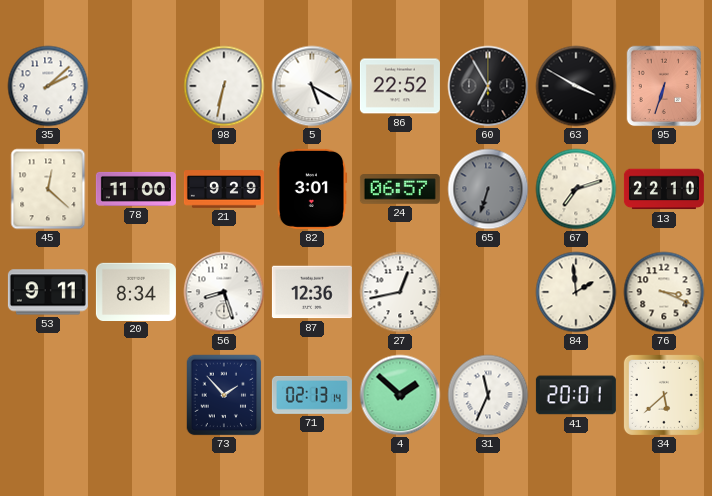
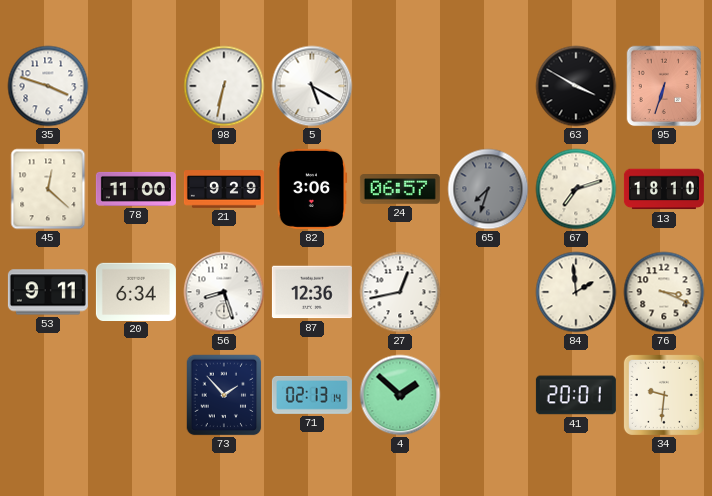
35: 2:08 -> 3:48
86: 22:52 -> none
60: 6:55 -> none
82: 3:01 -> 3:06
65: 6:33 -> 7:33
13: 22:10 -> 18:10
20: 8:34 -> 6:34
31: 11:34 -> none
34: 5:38 -> 9:31
